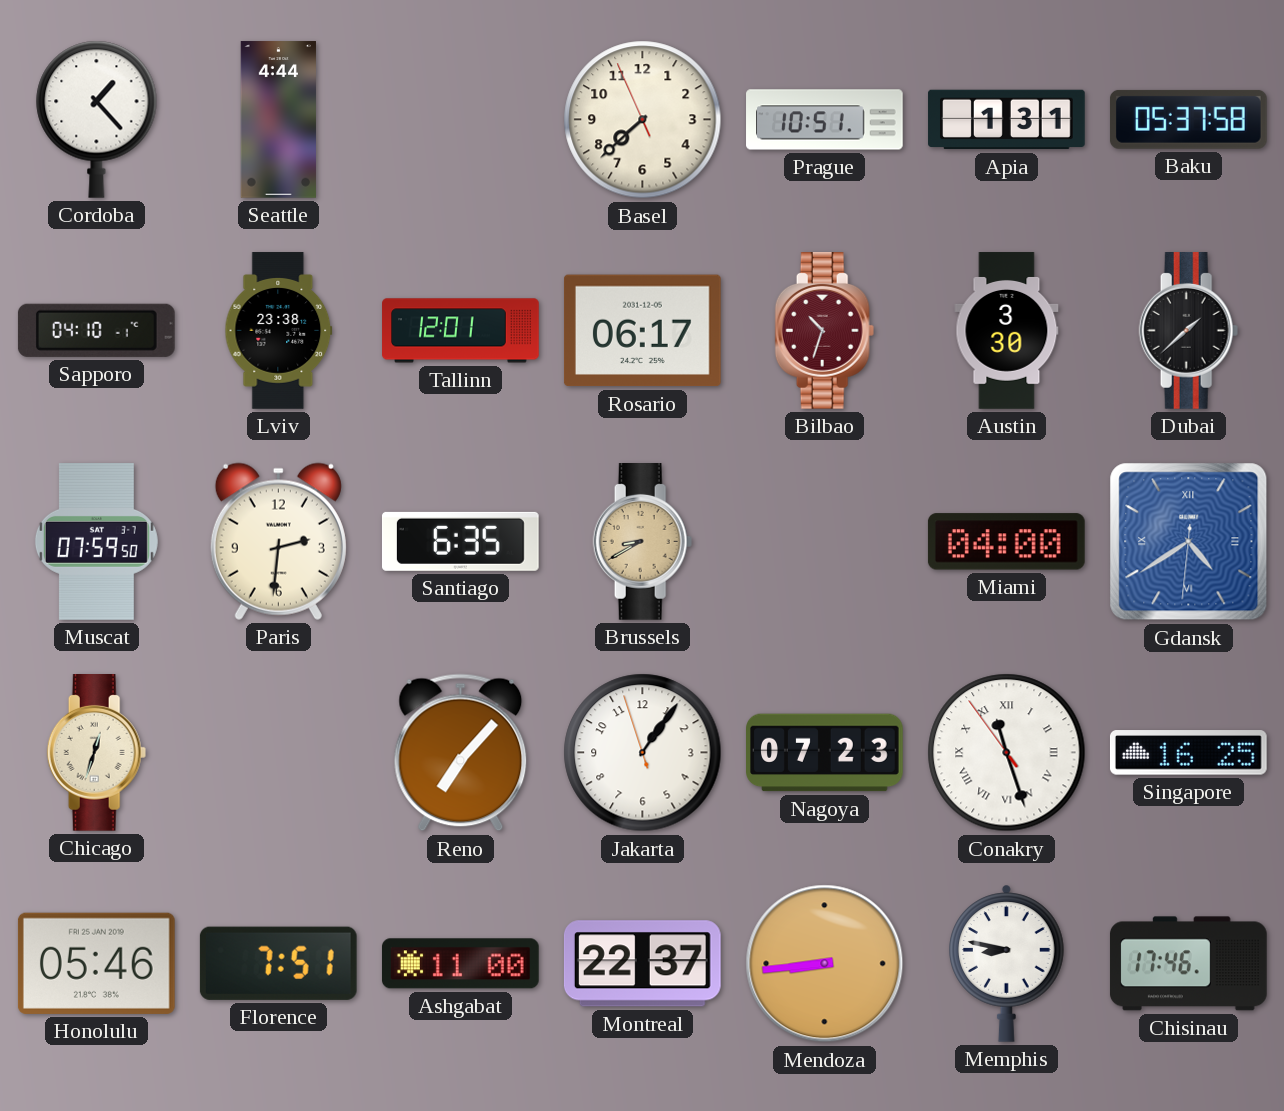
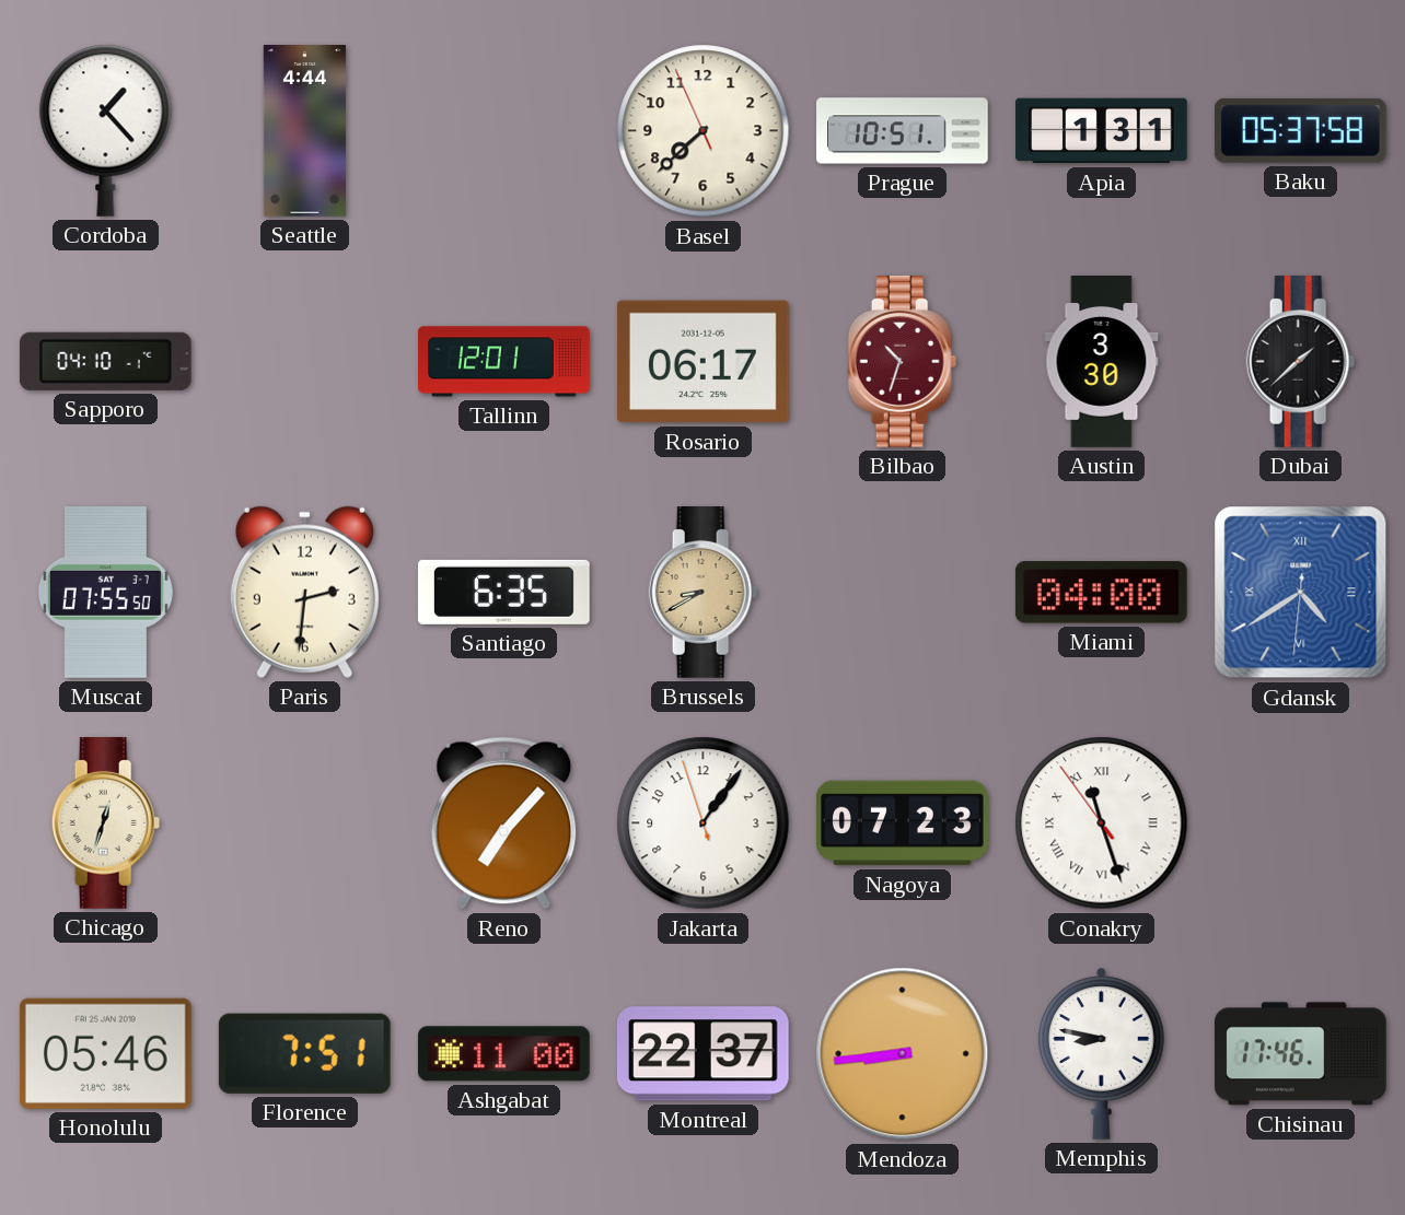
Lviv: 23:38 -> none
Muscat: 07:59 -> 07:55
Singapore: 16:25 -> none
